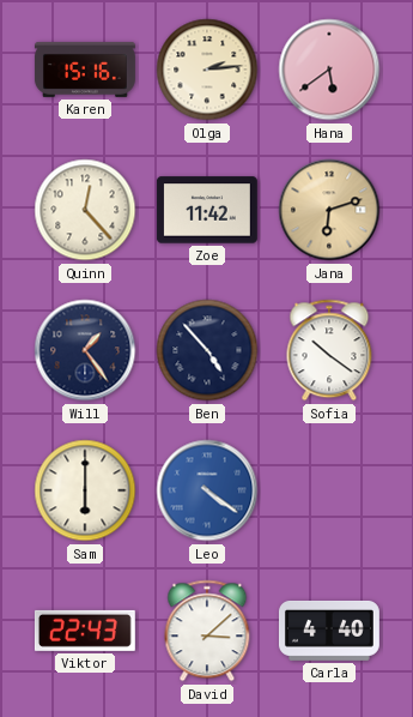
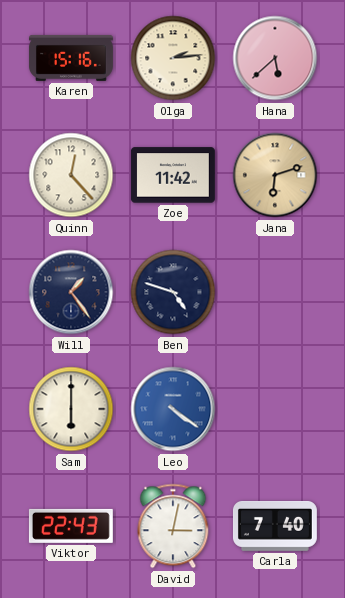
Hana: 5:39 -> 5:38
Ben: 4:53 -> 4:48
Sofia: 10:21 -> none
David: 3:08 -> 3:02
Carla: 4:40 -> 7:40
